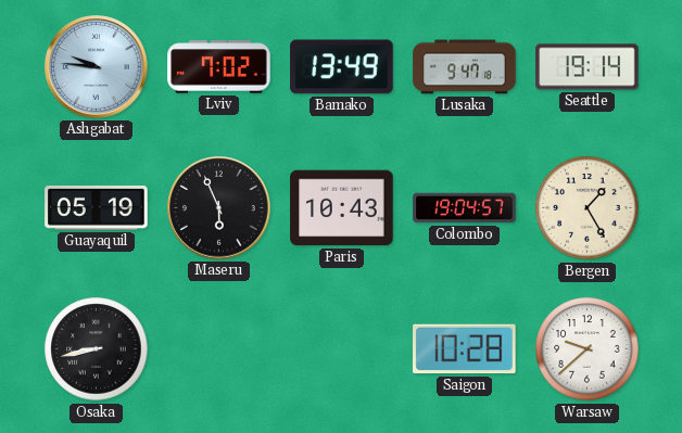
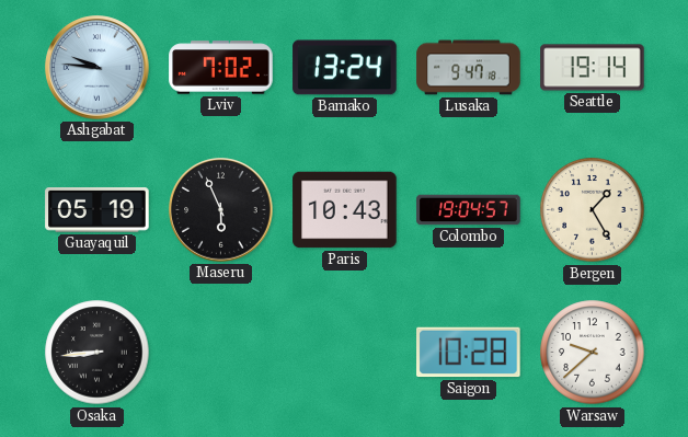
Bamako: 13:49 -> 13:24
Osaka: 8:43 -> 8:44
